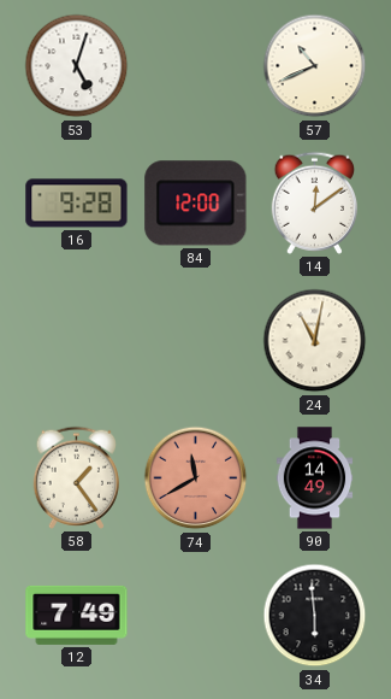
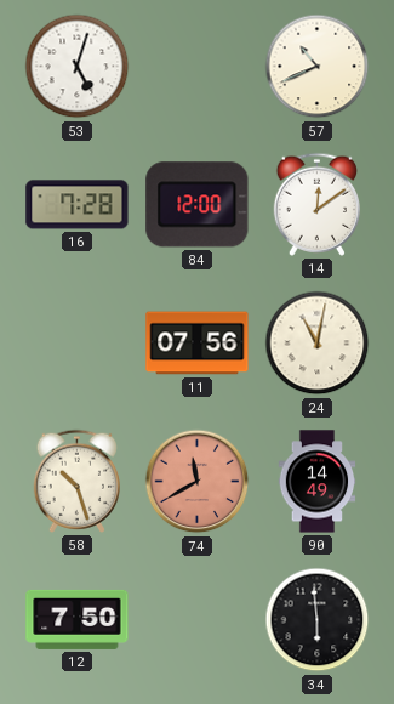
16: 9:28 -> 7:28
11: none -> 07:56
58: 1:24 -> 10:27
12: 7:49 -> 7:50
